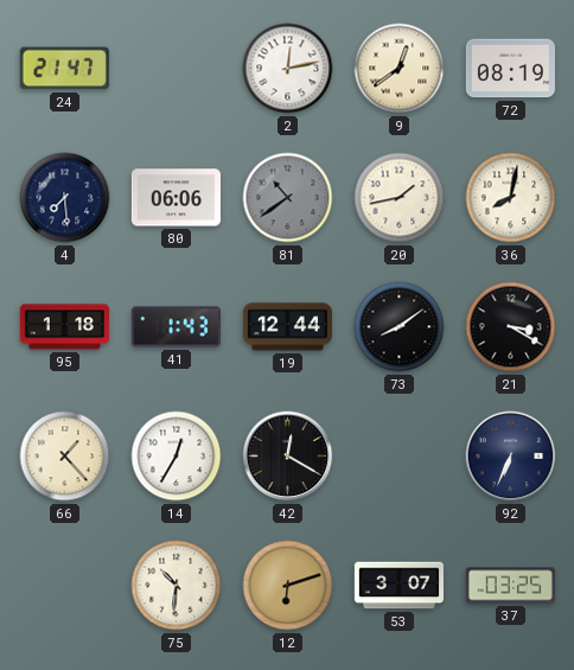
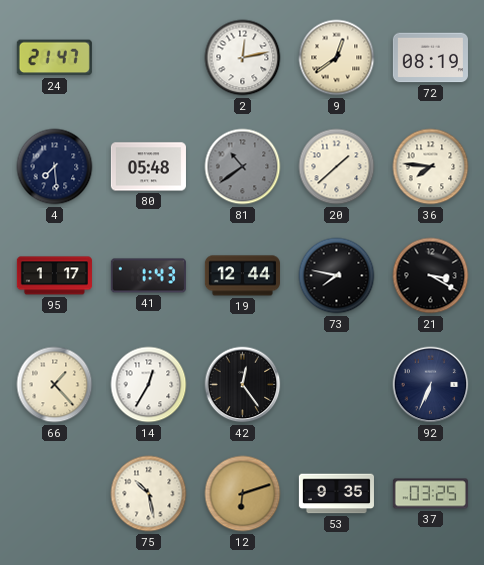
80: 06:06 -> 05:48
20: 1:43 -> 1:38
36: 8:02 -> 7:46
95: 1:18 -> 1:17
73: 8:09 -> 7:47
42: 12:20 -> 12:24
75: 10:31 -> 10:28
53: 3:07 -> 9:35
